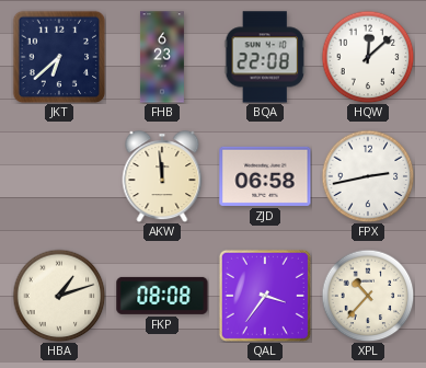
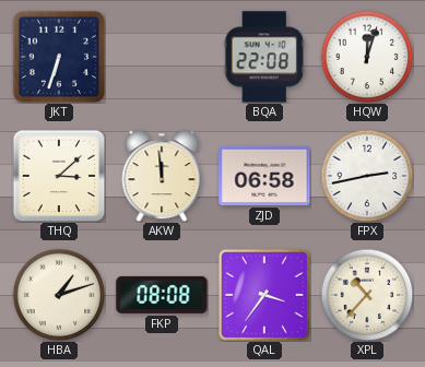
JKT: 6:38 -> 6:33
FHB: 6:23 -> none
HQW: 12:08 -> 12:03
THQ: none -> 3:08
